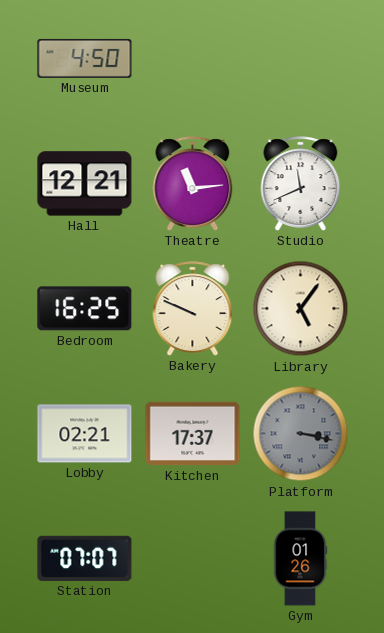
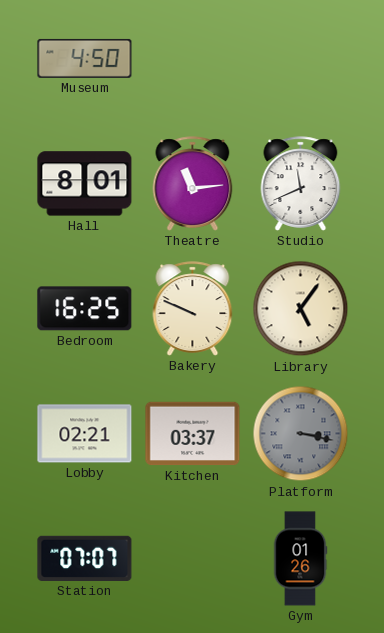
Hall: 12:21 -> 8:01
Kitchen: 17:37 -> 03:37
